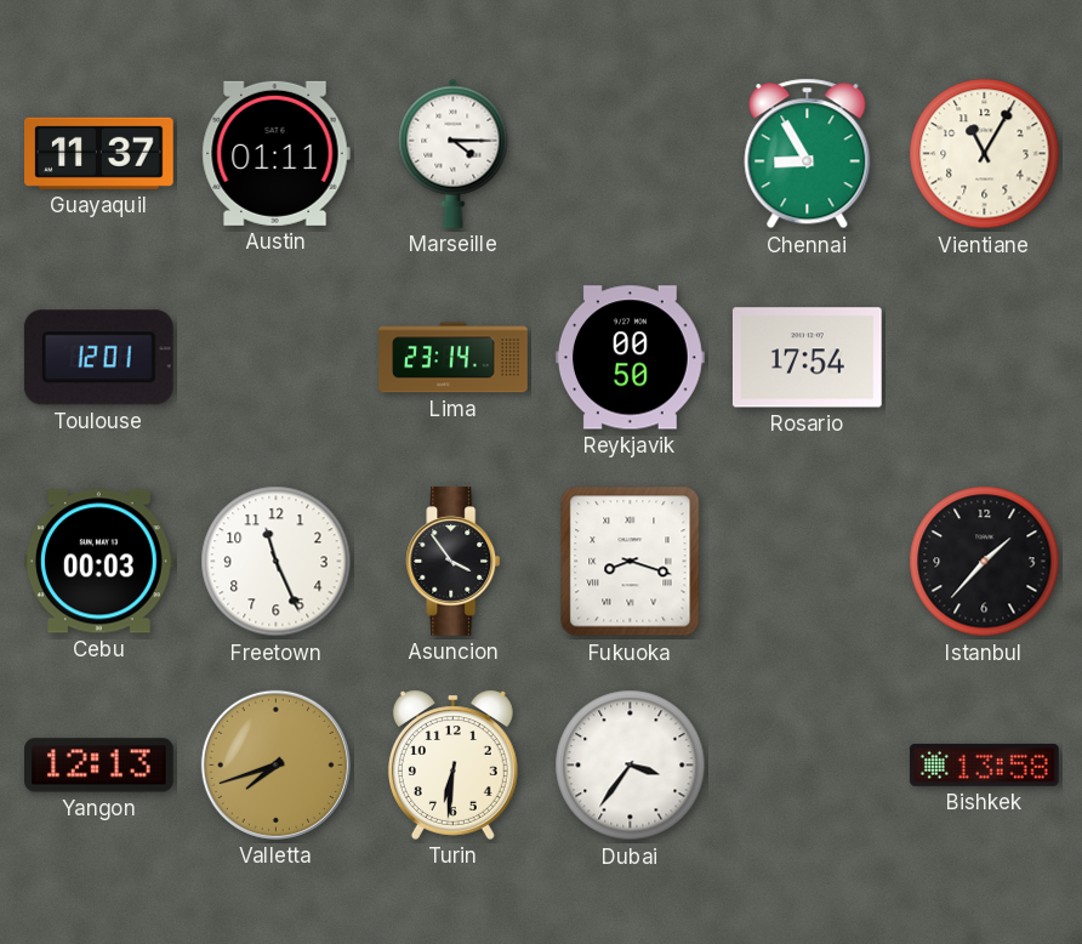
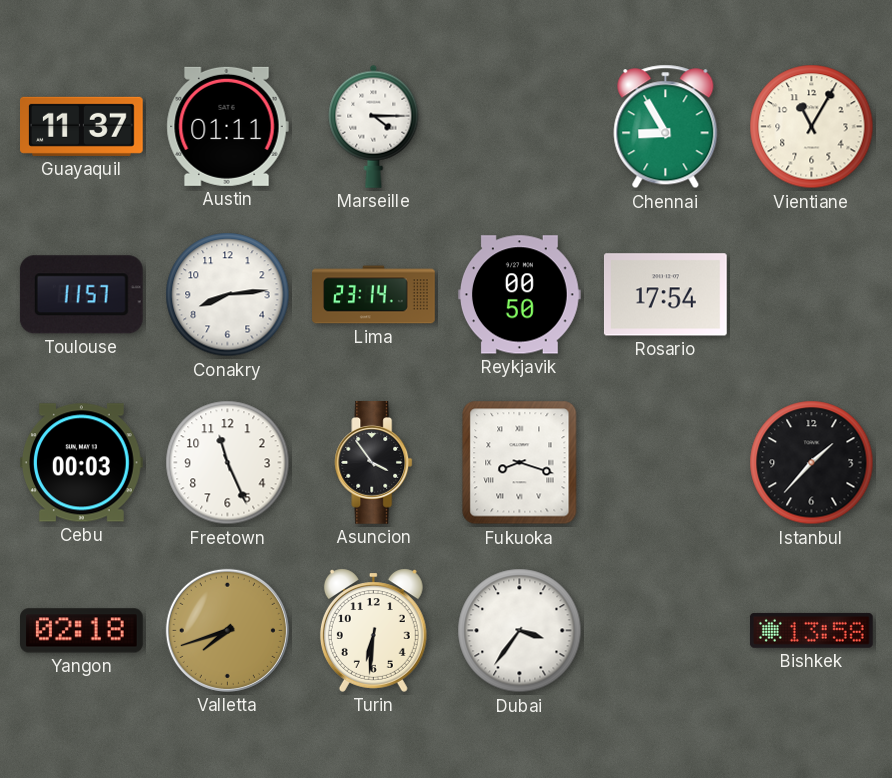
Toulouse: 12:01 -> 11:57
Conakry: none -> 8:14
Yangon: 12:13 -> 02:18
